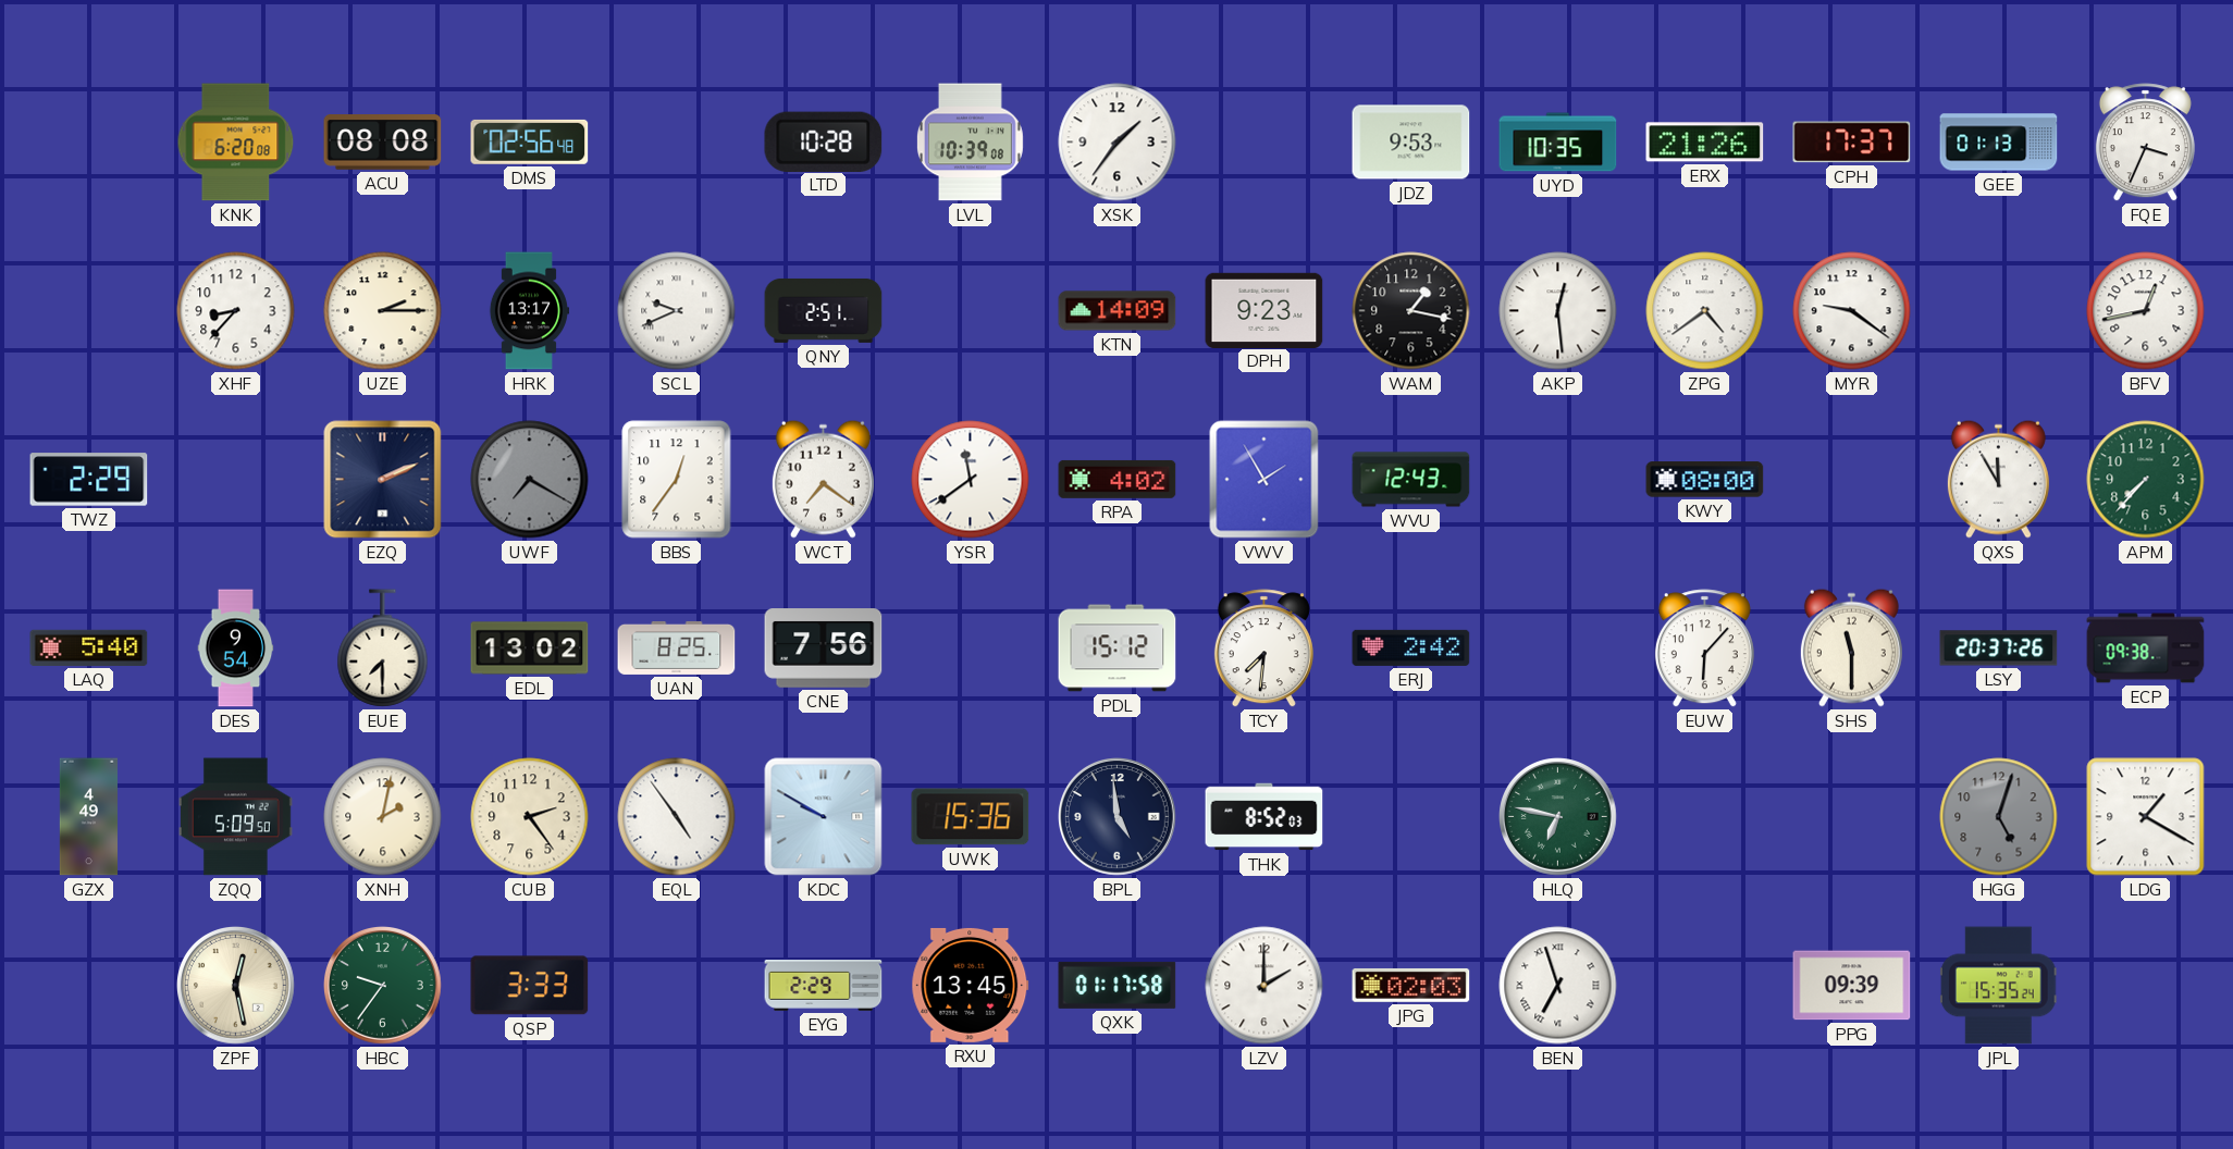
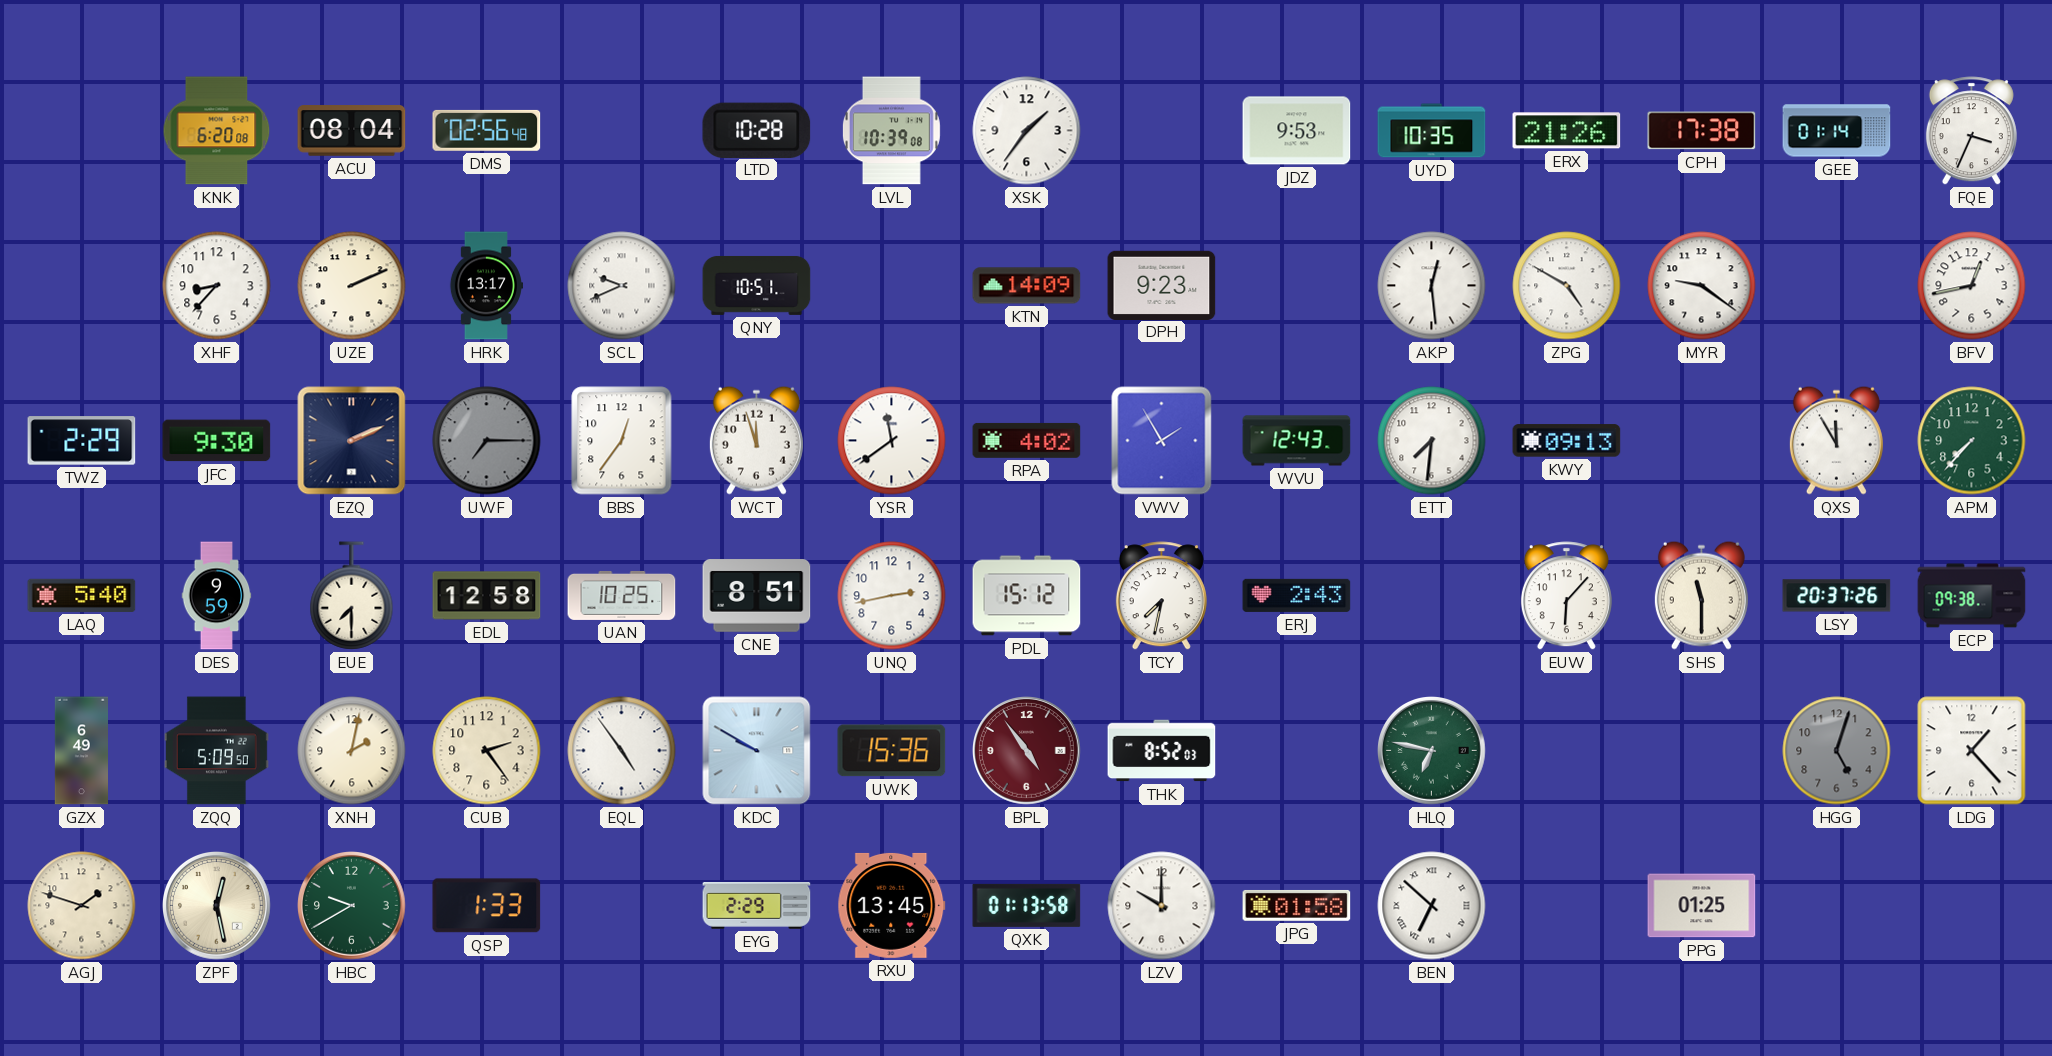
ACU: 08:08 -> 08:04
CPH: 17:37 -> 17:38
GEE: 01:13 -> 01:14
UZE: 2:15 -> 2:11
QNY: 2:51 -> 10:51
WAM: 1:17 -> none
ZPG: 4:39 -> 4:50
JFC: none -> 9:30
UWF: 7:20 -> 7:15
WCT: 7:21 -> 11:57
ETT: none -> 7:31
KWY: 08:00 -> 09:13
DES: 9:54 -> 9:59
EDL: 13:02 -> 12:58
UAN: 8:25 -> 10:25
CNE: 7:56 -> 8:51
UNQ: none -> 2:43
TCY: 7:31 -> 7:32
ERJ: 2:42 -> 2:43
GZX: 4:49 -> 6:49
BPL: 4:59 -> 4:54
BPL dial: navy -> burgundy
LDG: 1:20 -> 1:23
AGJ: none -> 1:48
HBC: 9:36 -> 9:40
QSP: 3:33 -> 1:33
QXK: 01:17 -> 01:13
LZV: 2:00 -> 10:00
JPG: 02:03 -> 01:58
BEN: 6:57 -> 6:52
PPG: 09:39 -> 01:25
JPL: 15:35 -> none
